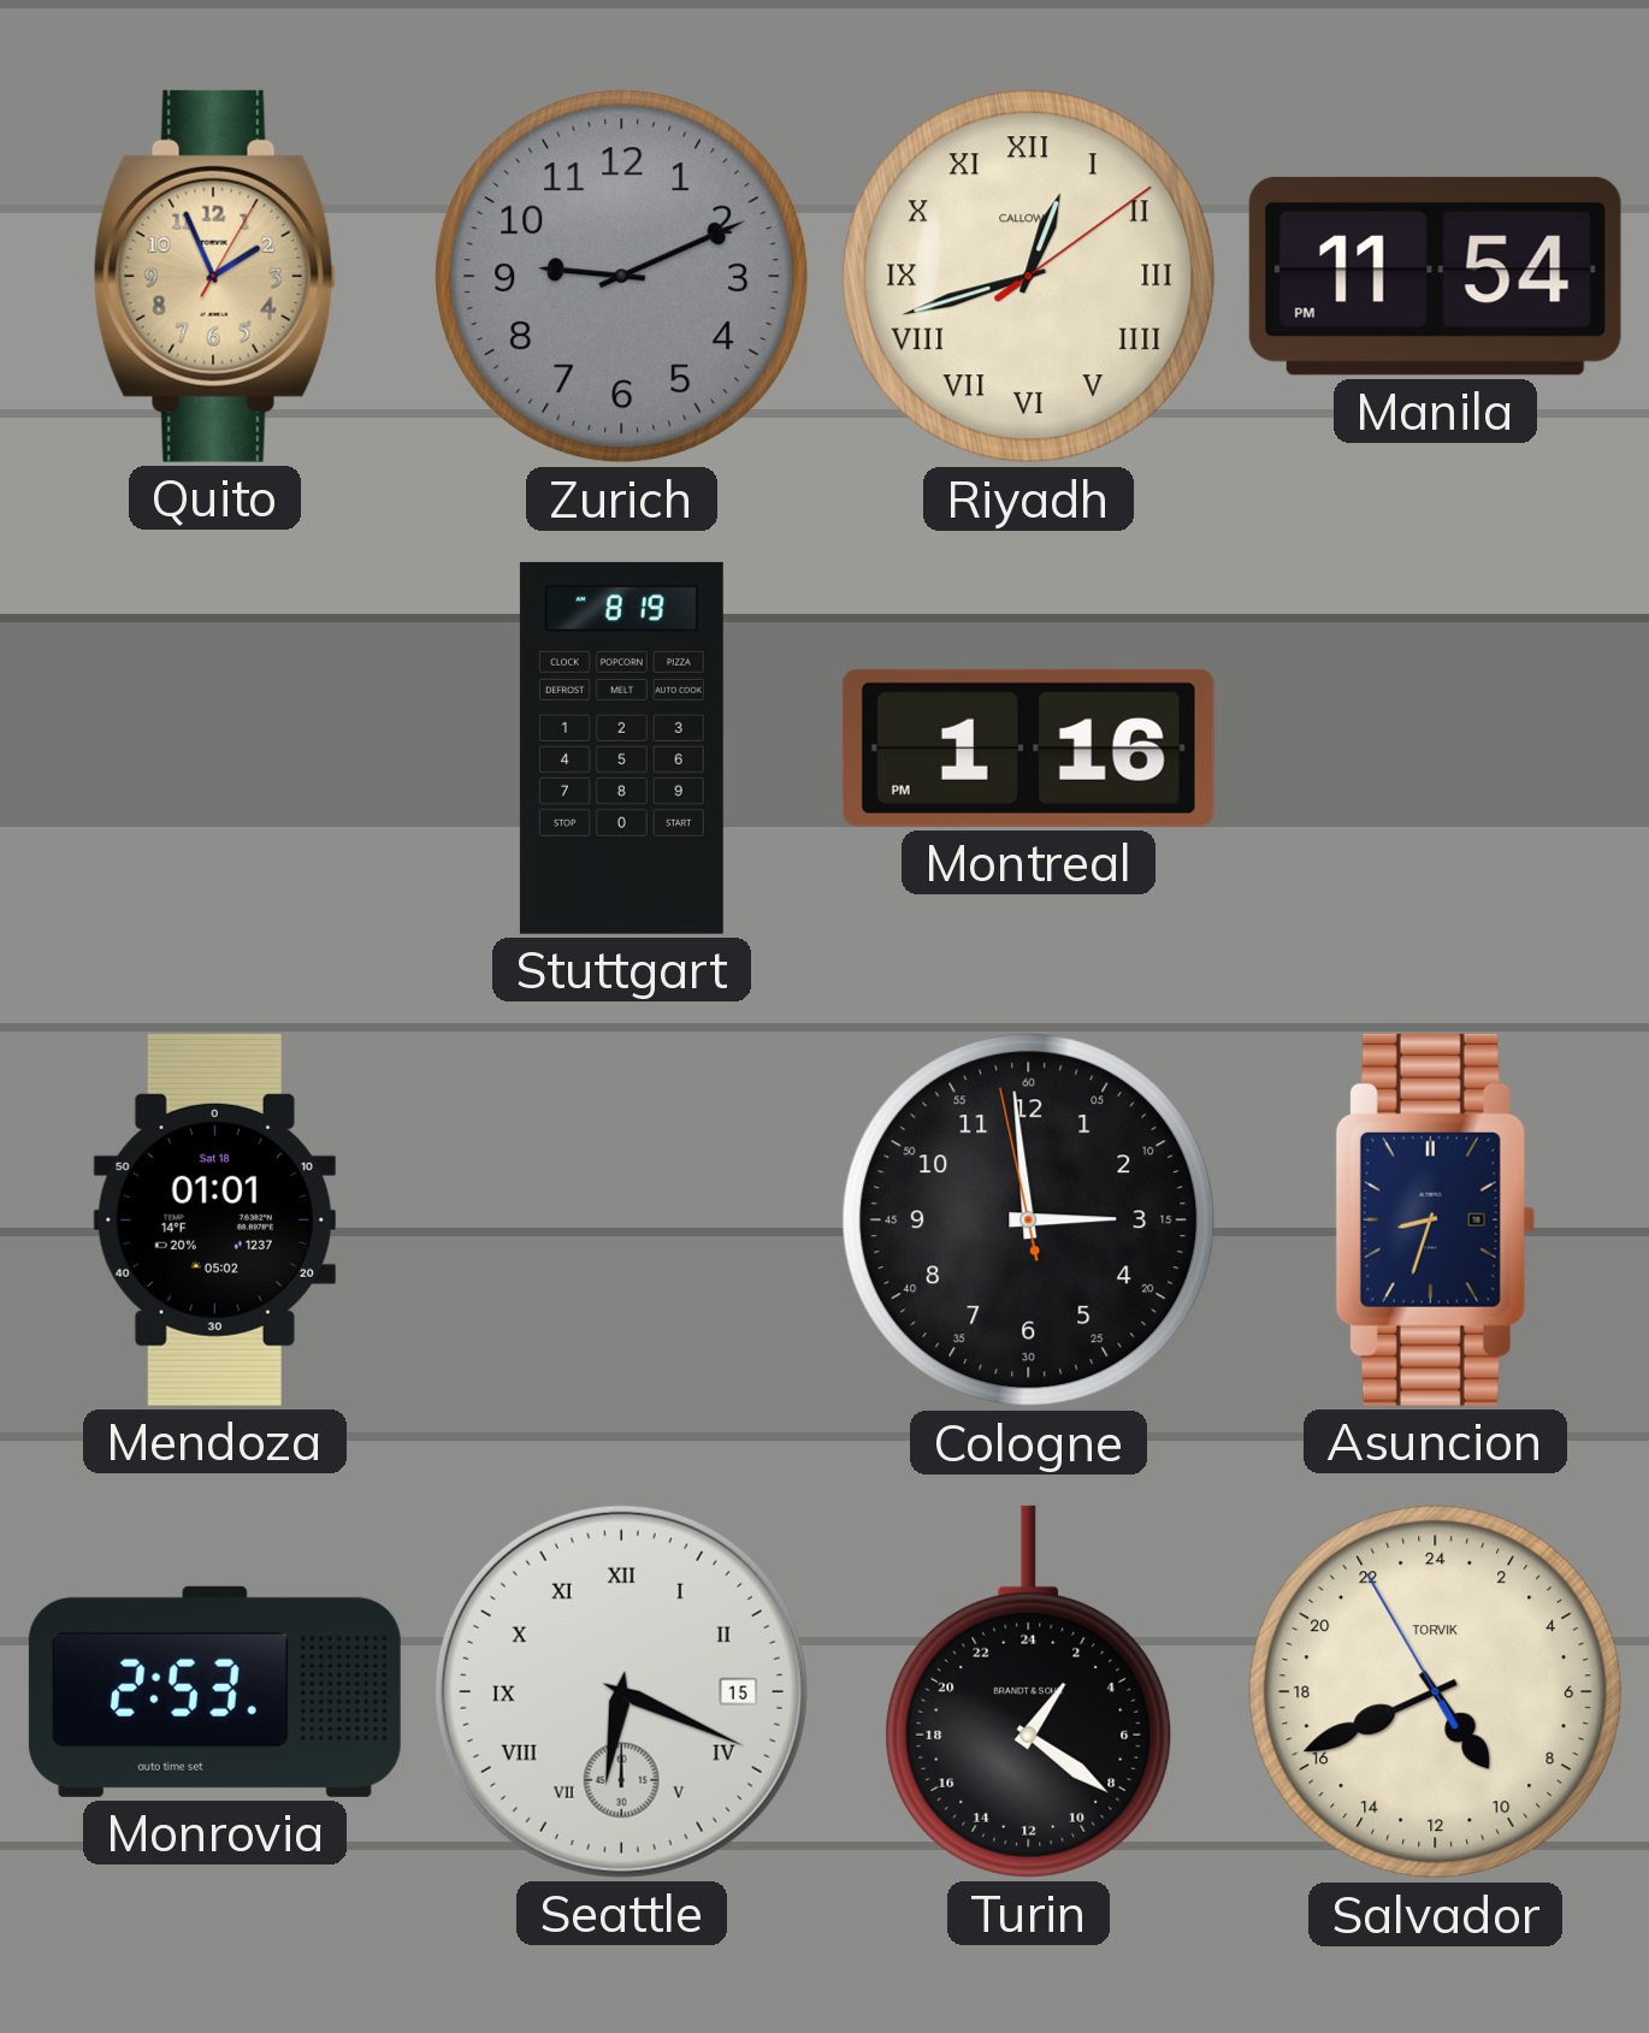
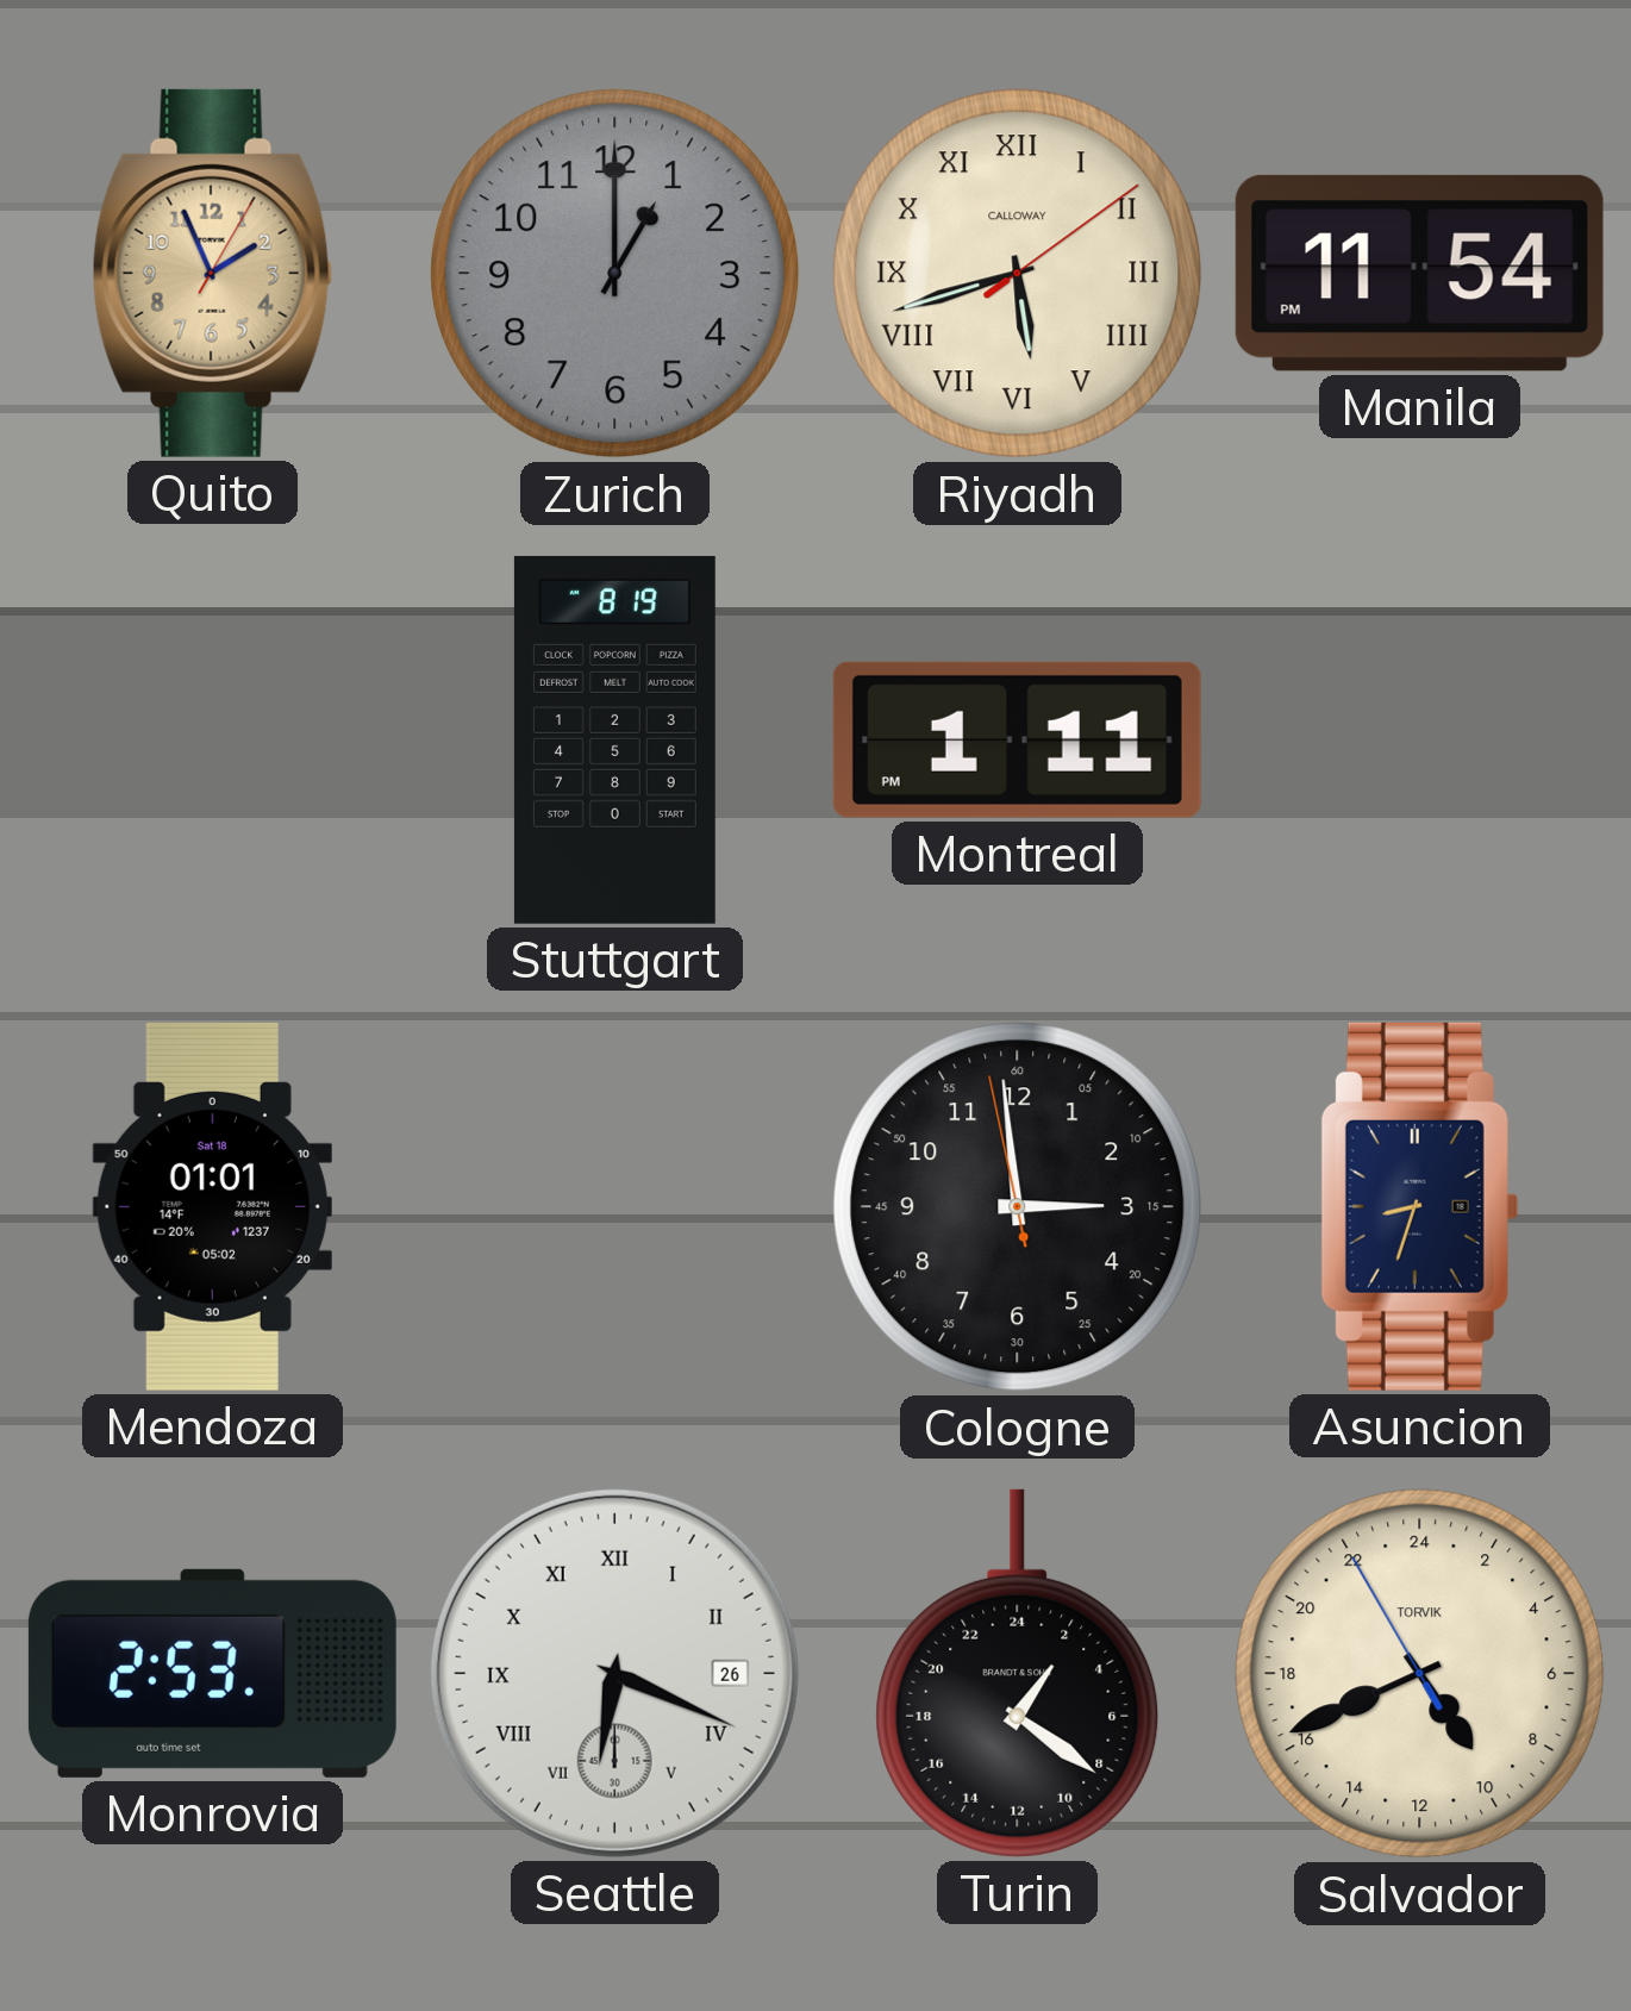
Zurich: 9:11 -> 1:00
Riyadh: 12:42 -> 5:42
Montreal: 1:16 -> 1:11
Seattle date: 15 -> 26
